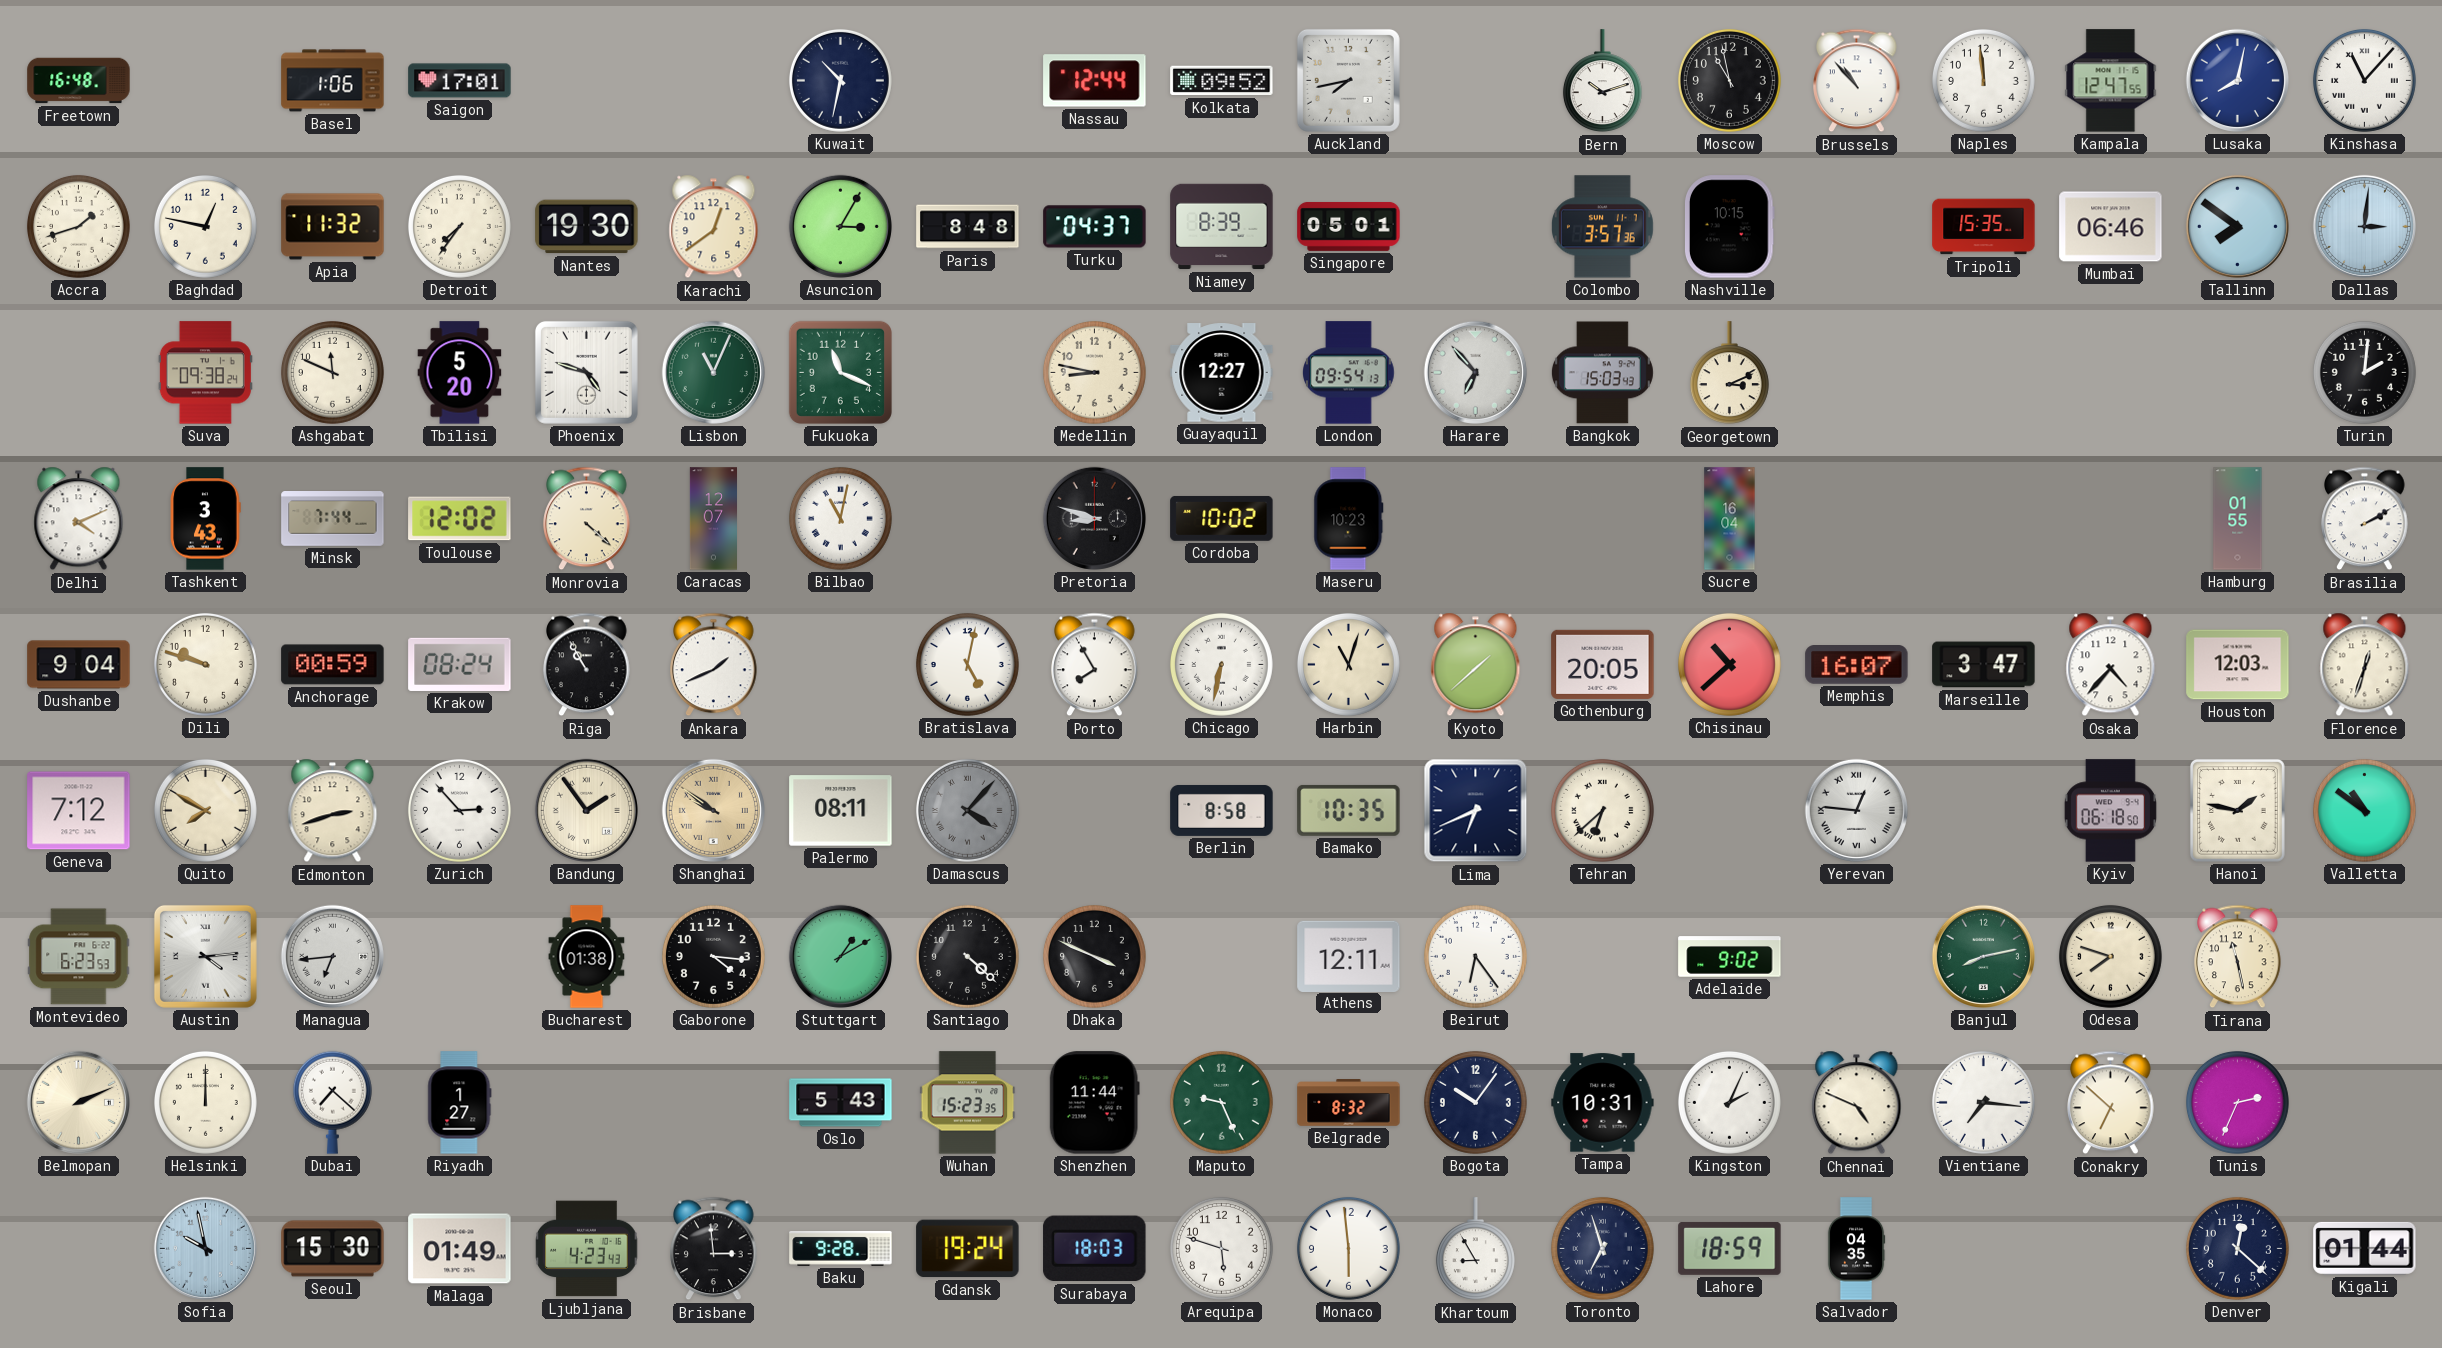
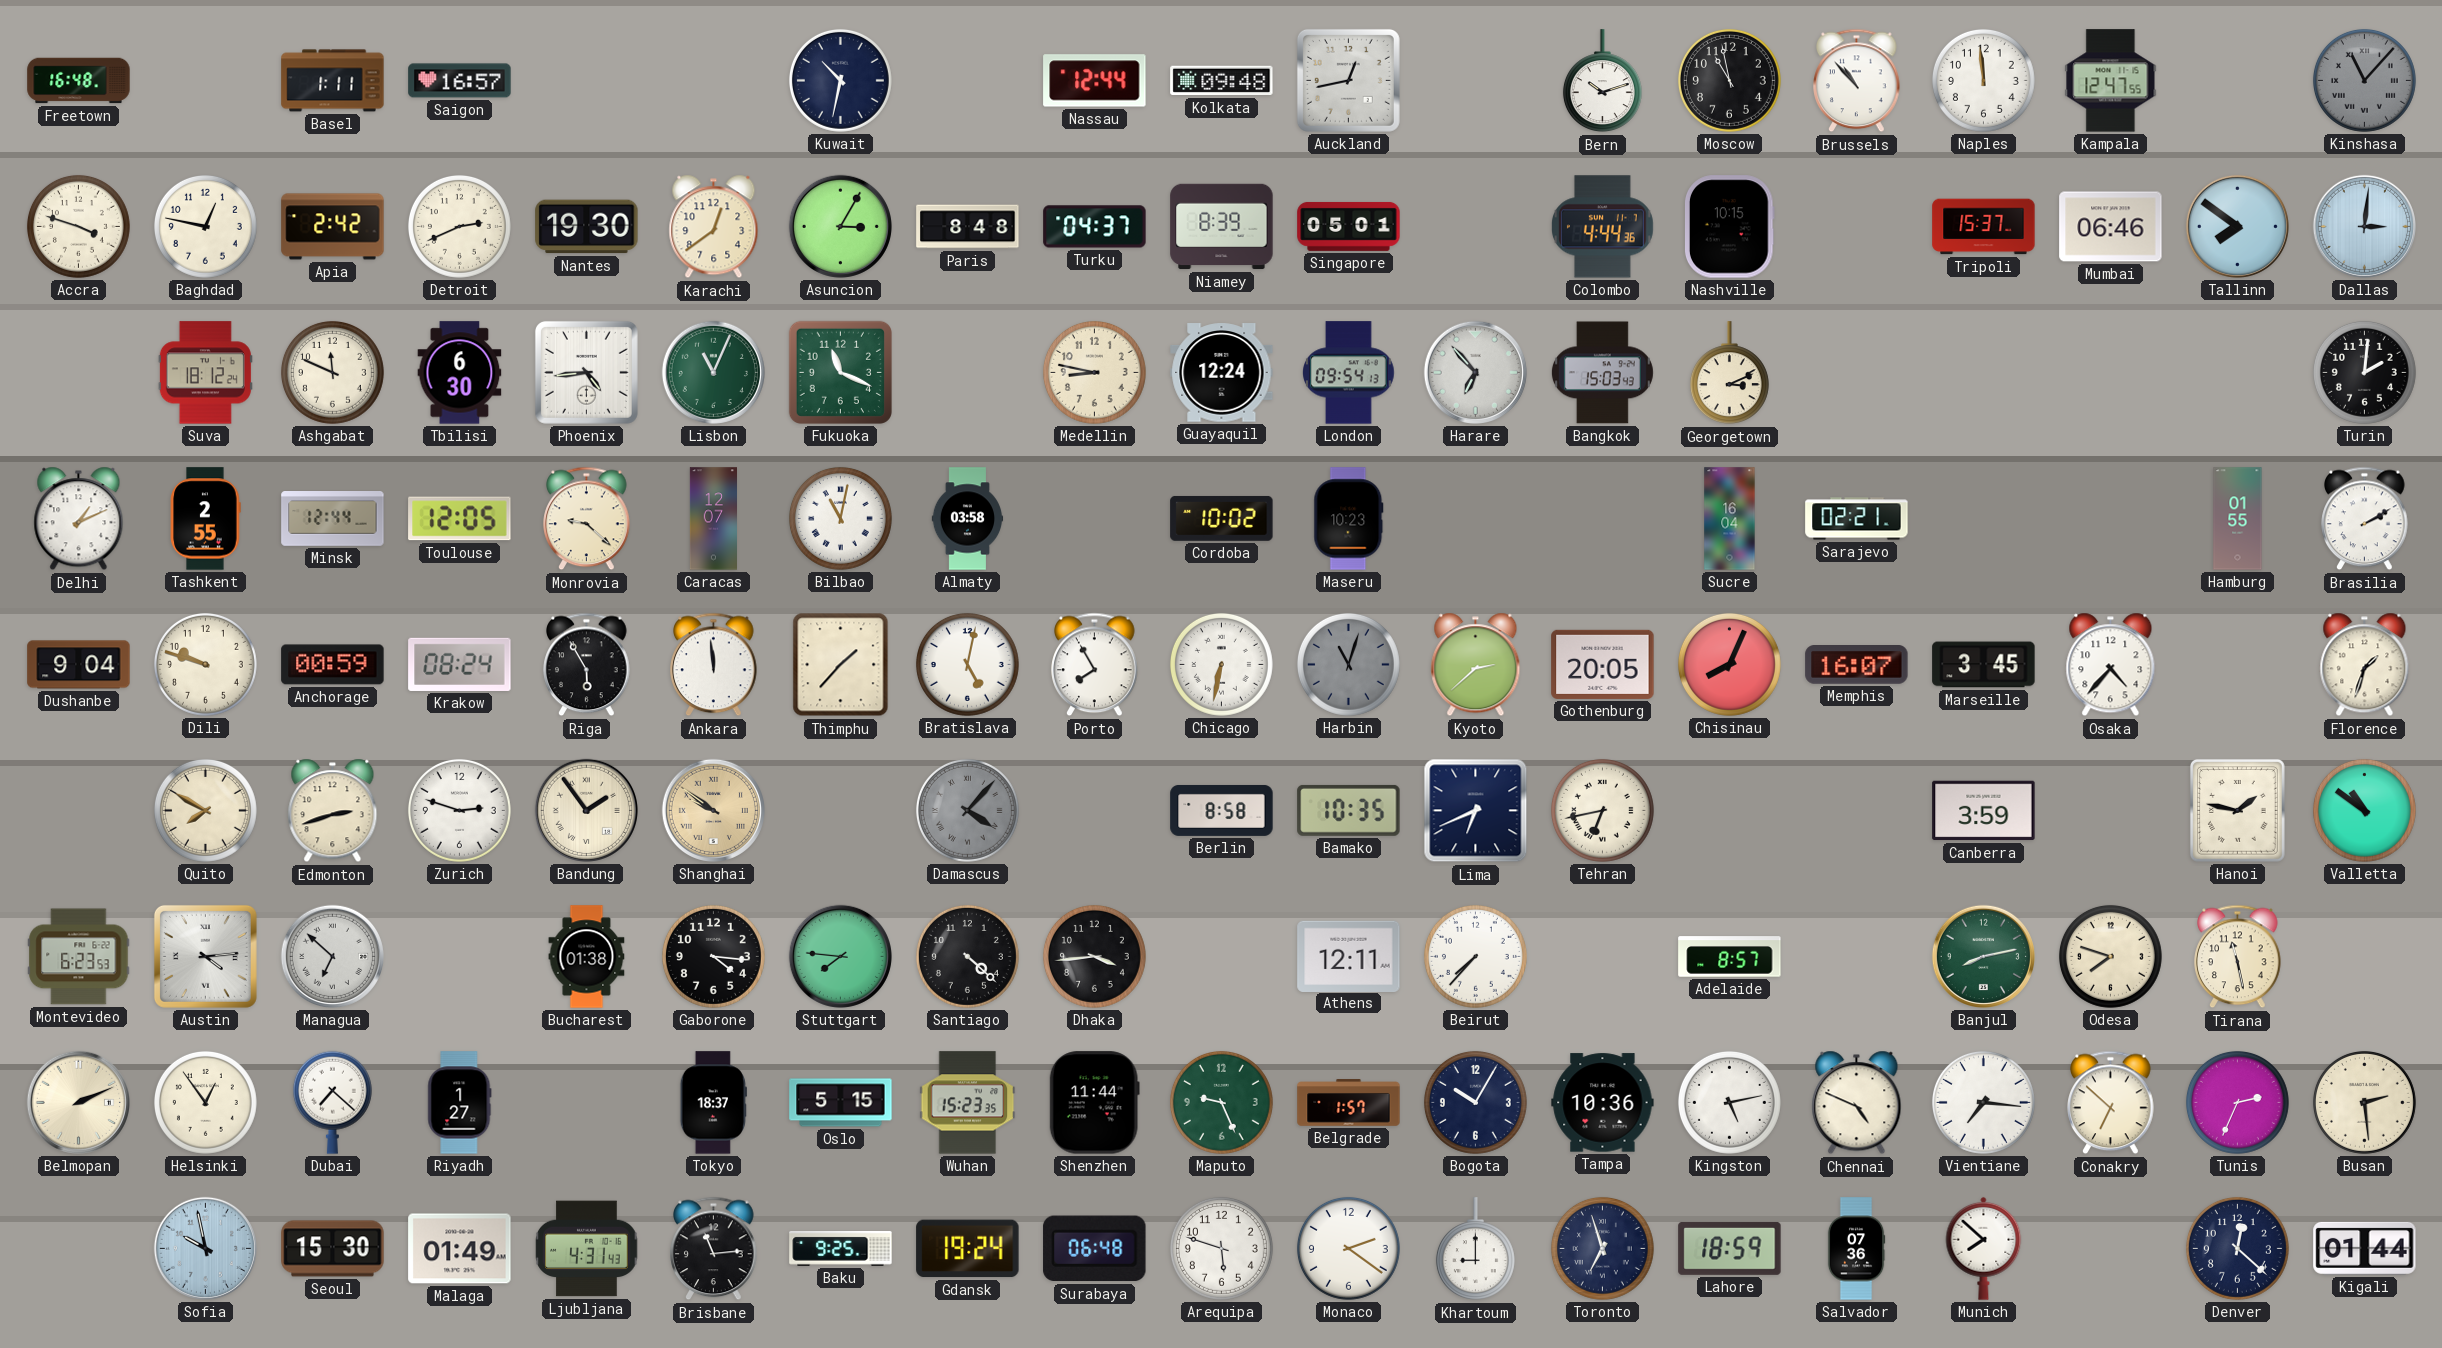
Basel: 1:06 -> 1:11
Saigon: 17:01 -> 16:57
Kolkata: 09:52 -> 09:48
Auckland: 7:43 -> 12:43
Lusaka: 8:02 -> none
Kinshasa dial: white -> grey
Accra: 1:42 -> 3:48
Apia: 11:32 -> 2:42
Detroit: 7:36 -> 2:41
Colombo: 3:57 -> 4:44
Tripoli: 15:35 -> 15:37
Suva: 09:38 -> 18:12
Tbilisi: 5:20 -> 6:30
Phoenix: 4:48 -> 4:44
Guayaquil: 12:27 -> 12:24
Delhi: 4:11 -> 1:11
Tashkent: 3:43 -> 2:55
Minsk: 7:44 -> 12:44
Toulouse: 12:02 -> 12:05
Monrovia: 4:22 -> 9:22
Almaty: none -> 03:58
Pretoria: 8:48 -> none
Sarajevo: none -> 02:21
Riga: 10:55 -> 5:55
Ankara: 1:41 -> 11:59
Thimphu: none -> 1:37
Harbin dial: cream -> grey
Kyoto: 1:38 -> 2:38
Chisinau: 10:38 -> 8:04
Marseille: 3:47 -> 3:45
Houston: 12:03 -> none
Florence: 12:33 -> 1:33
Geneva: 7:12 -> none
Zurich: 2:53 -> 2:48
Palermo: 08:11 -> none
Tehran: 6:38 -> 6:43
Yerevan: 12:46 -> none
Canberra: none -> 3:59
Kyiv: 06:18 -> none
Managua: 6:44 -> 6:52
Stuttgart: 1:10 -> 7:46
Dhaka: 3:49 -> 3:44
Beirut: 6:24 -> 7:37
Adelaide: 9:02 -> 8:57
Helsinki: 12:00 -> 12:54
Tokyo: none -> 18:37
Oslo: 5:43 -> 5:15
Belgrade: 8:32 -> 1:57
Bogota: 10:06 -> 10:05
Tampa: 10:31 -> 10:36
Kingston: 2:04 -> 5:13
Busan: none -> 2:29
Ljubljana: 4:23 -> 4:31
Brisbane: 2:59 -> 11:14
Baku: 9:28 -> 9:25
Surabaya: 18:03 -> 06:48
Monaco: 5:59 -> 2:21
Khartoum: 8:55 -> 9:00
Salvador: 04:35 -> 07:36
Munich: none -> 7:52
